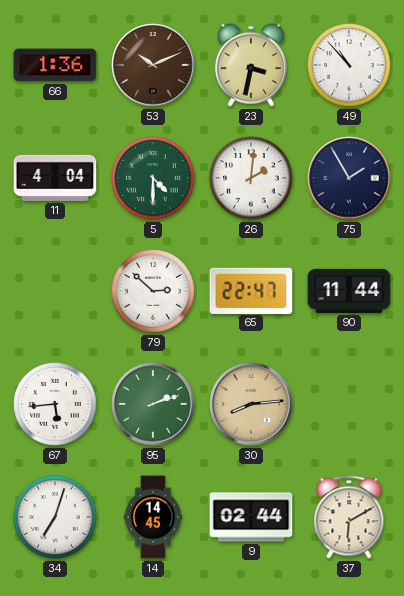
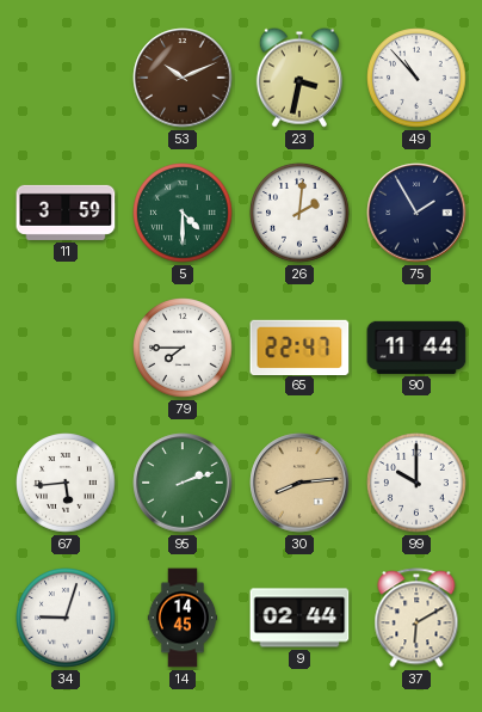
66: 1:36 -> none
11: 4:04 -> 3:59
79: 2:52 -> 7:45
99: none -> 10:00
34: 7:03 -> 9:03
